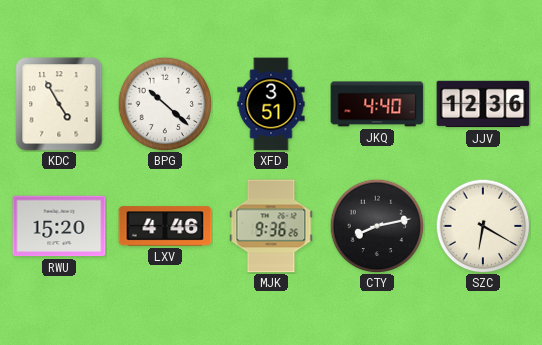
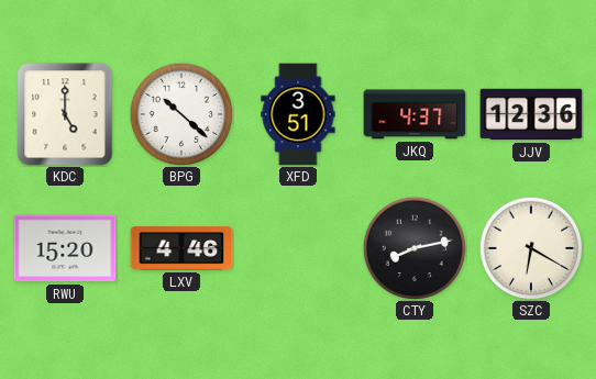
KDC: 4:55 -> 5:00
JKQ: 4:40 -> 4:37
MJK: 9:36 -> none
